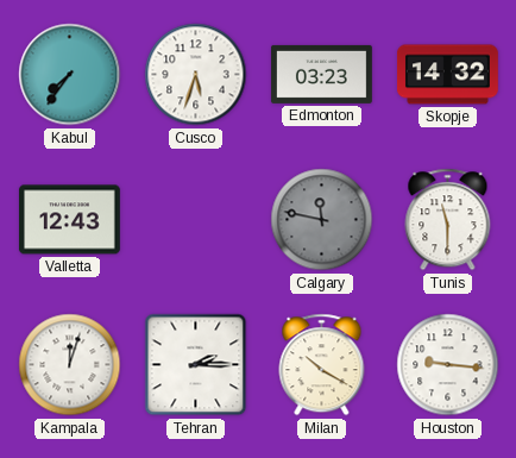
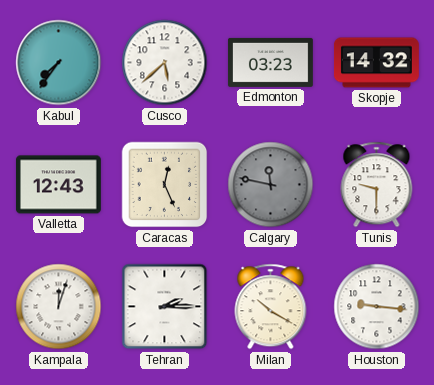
Cusco: 5:33 -> 5:38
Caracas: none -> 12:26
Tunis: 11:30 -> 9:30
